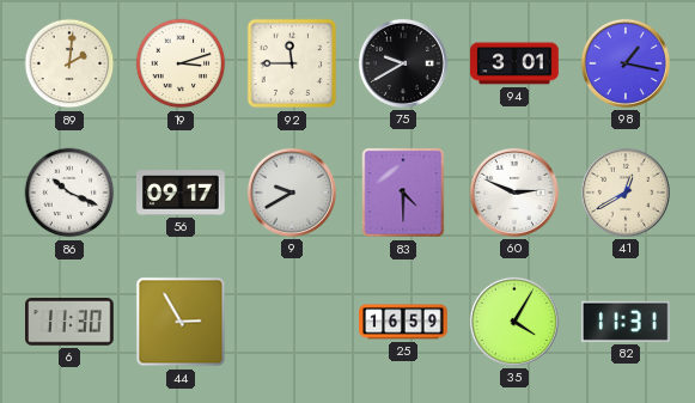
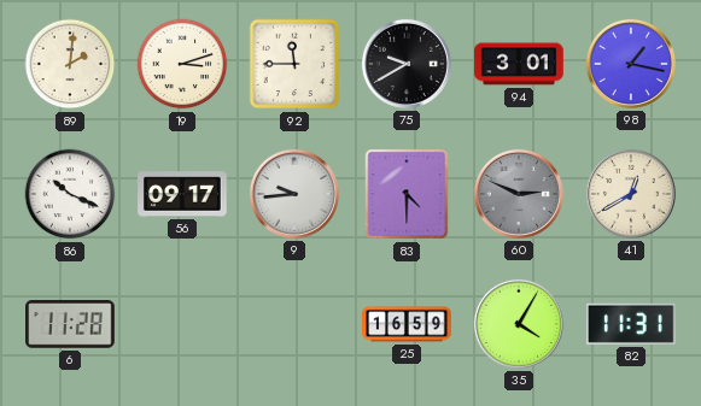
9: 9:40 -> 9:44
60 dial: white -> grey
6: 11:30 -> 11:28
44: 2:55 -> none
